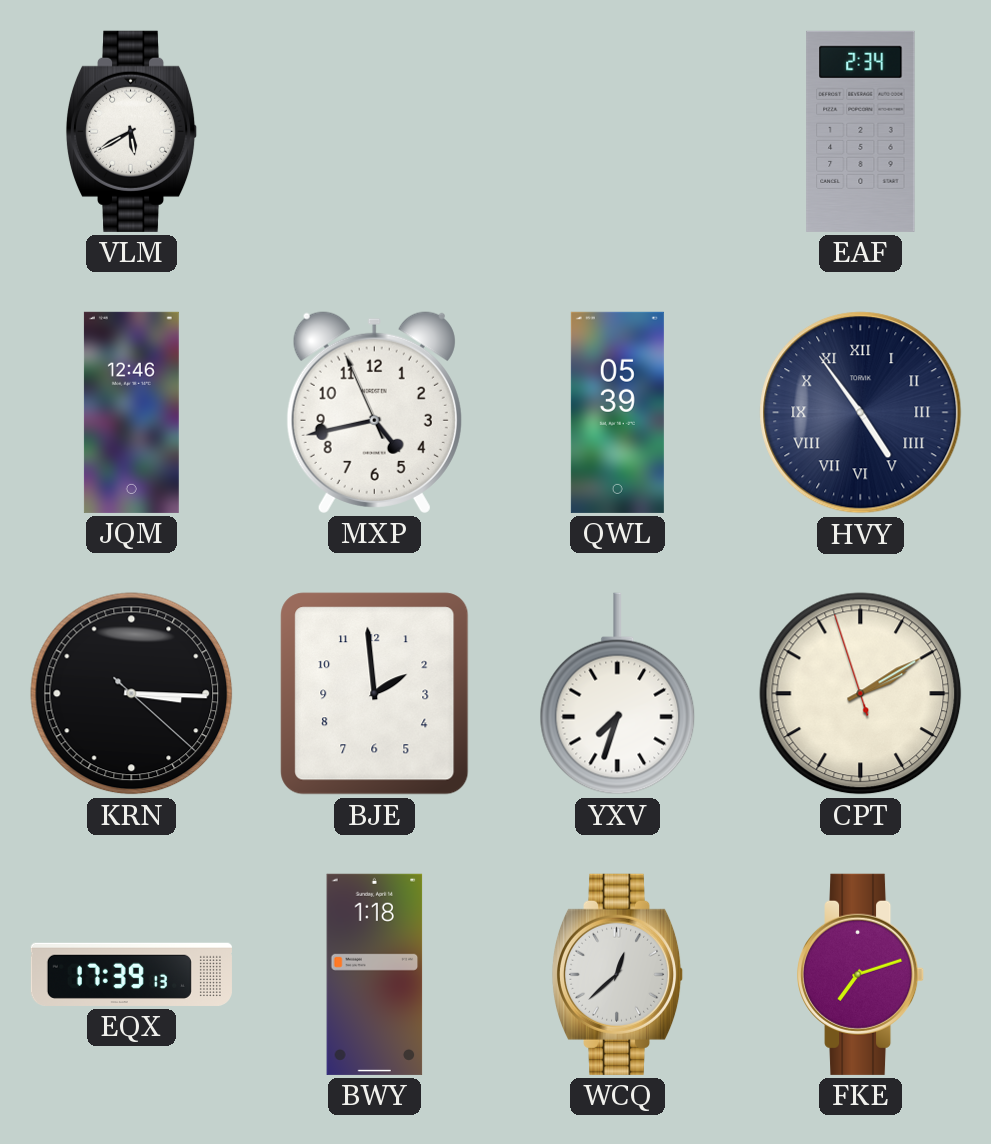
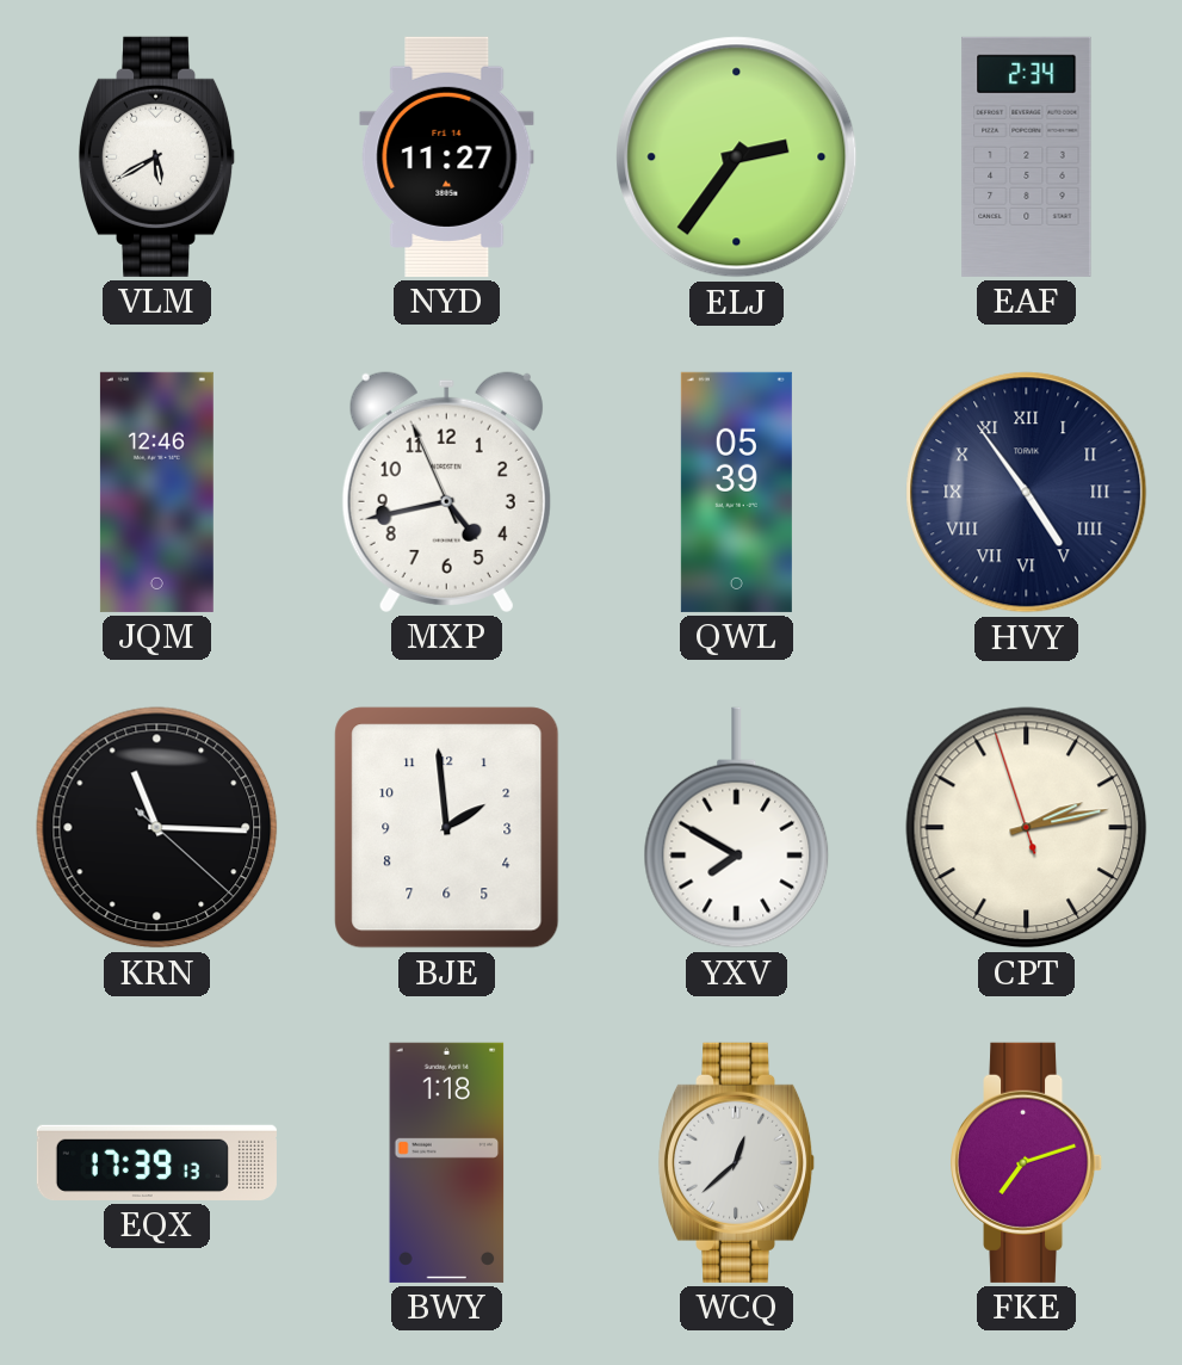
NYD: none -> 11:27
ELJ: none -> 2:36
KRN: 3:15 -> 11:15
YXV: 7:33 -> 7:50
CPT: 2:09 -> 2:12
